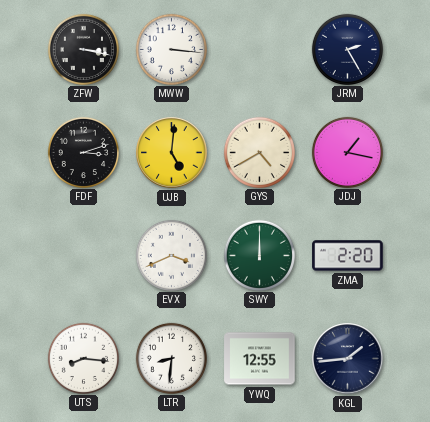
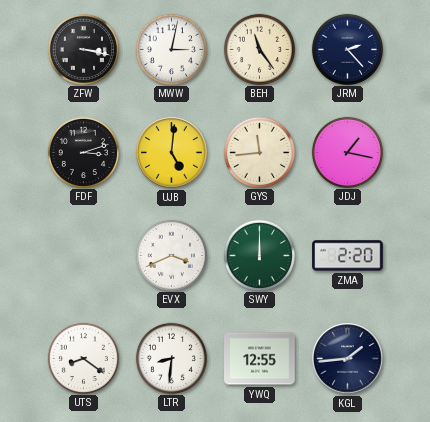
MWW: 3:16 -> 3:02
BEH: none -> 11:24
JRM: 2:25 -> 2:23
GYS: 4:40 -> 11:44
UTS: 8:16 -> 8:21
